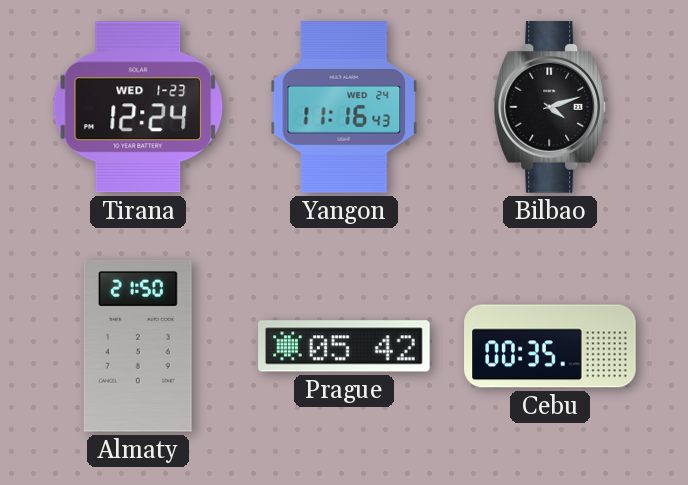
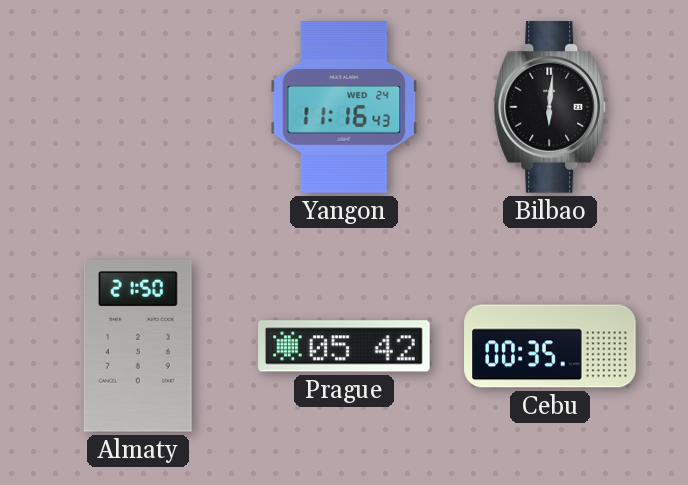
Tirana: 12:24 -> none
Bilbao: 4:12 -> 6:01
